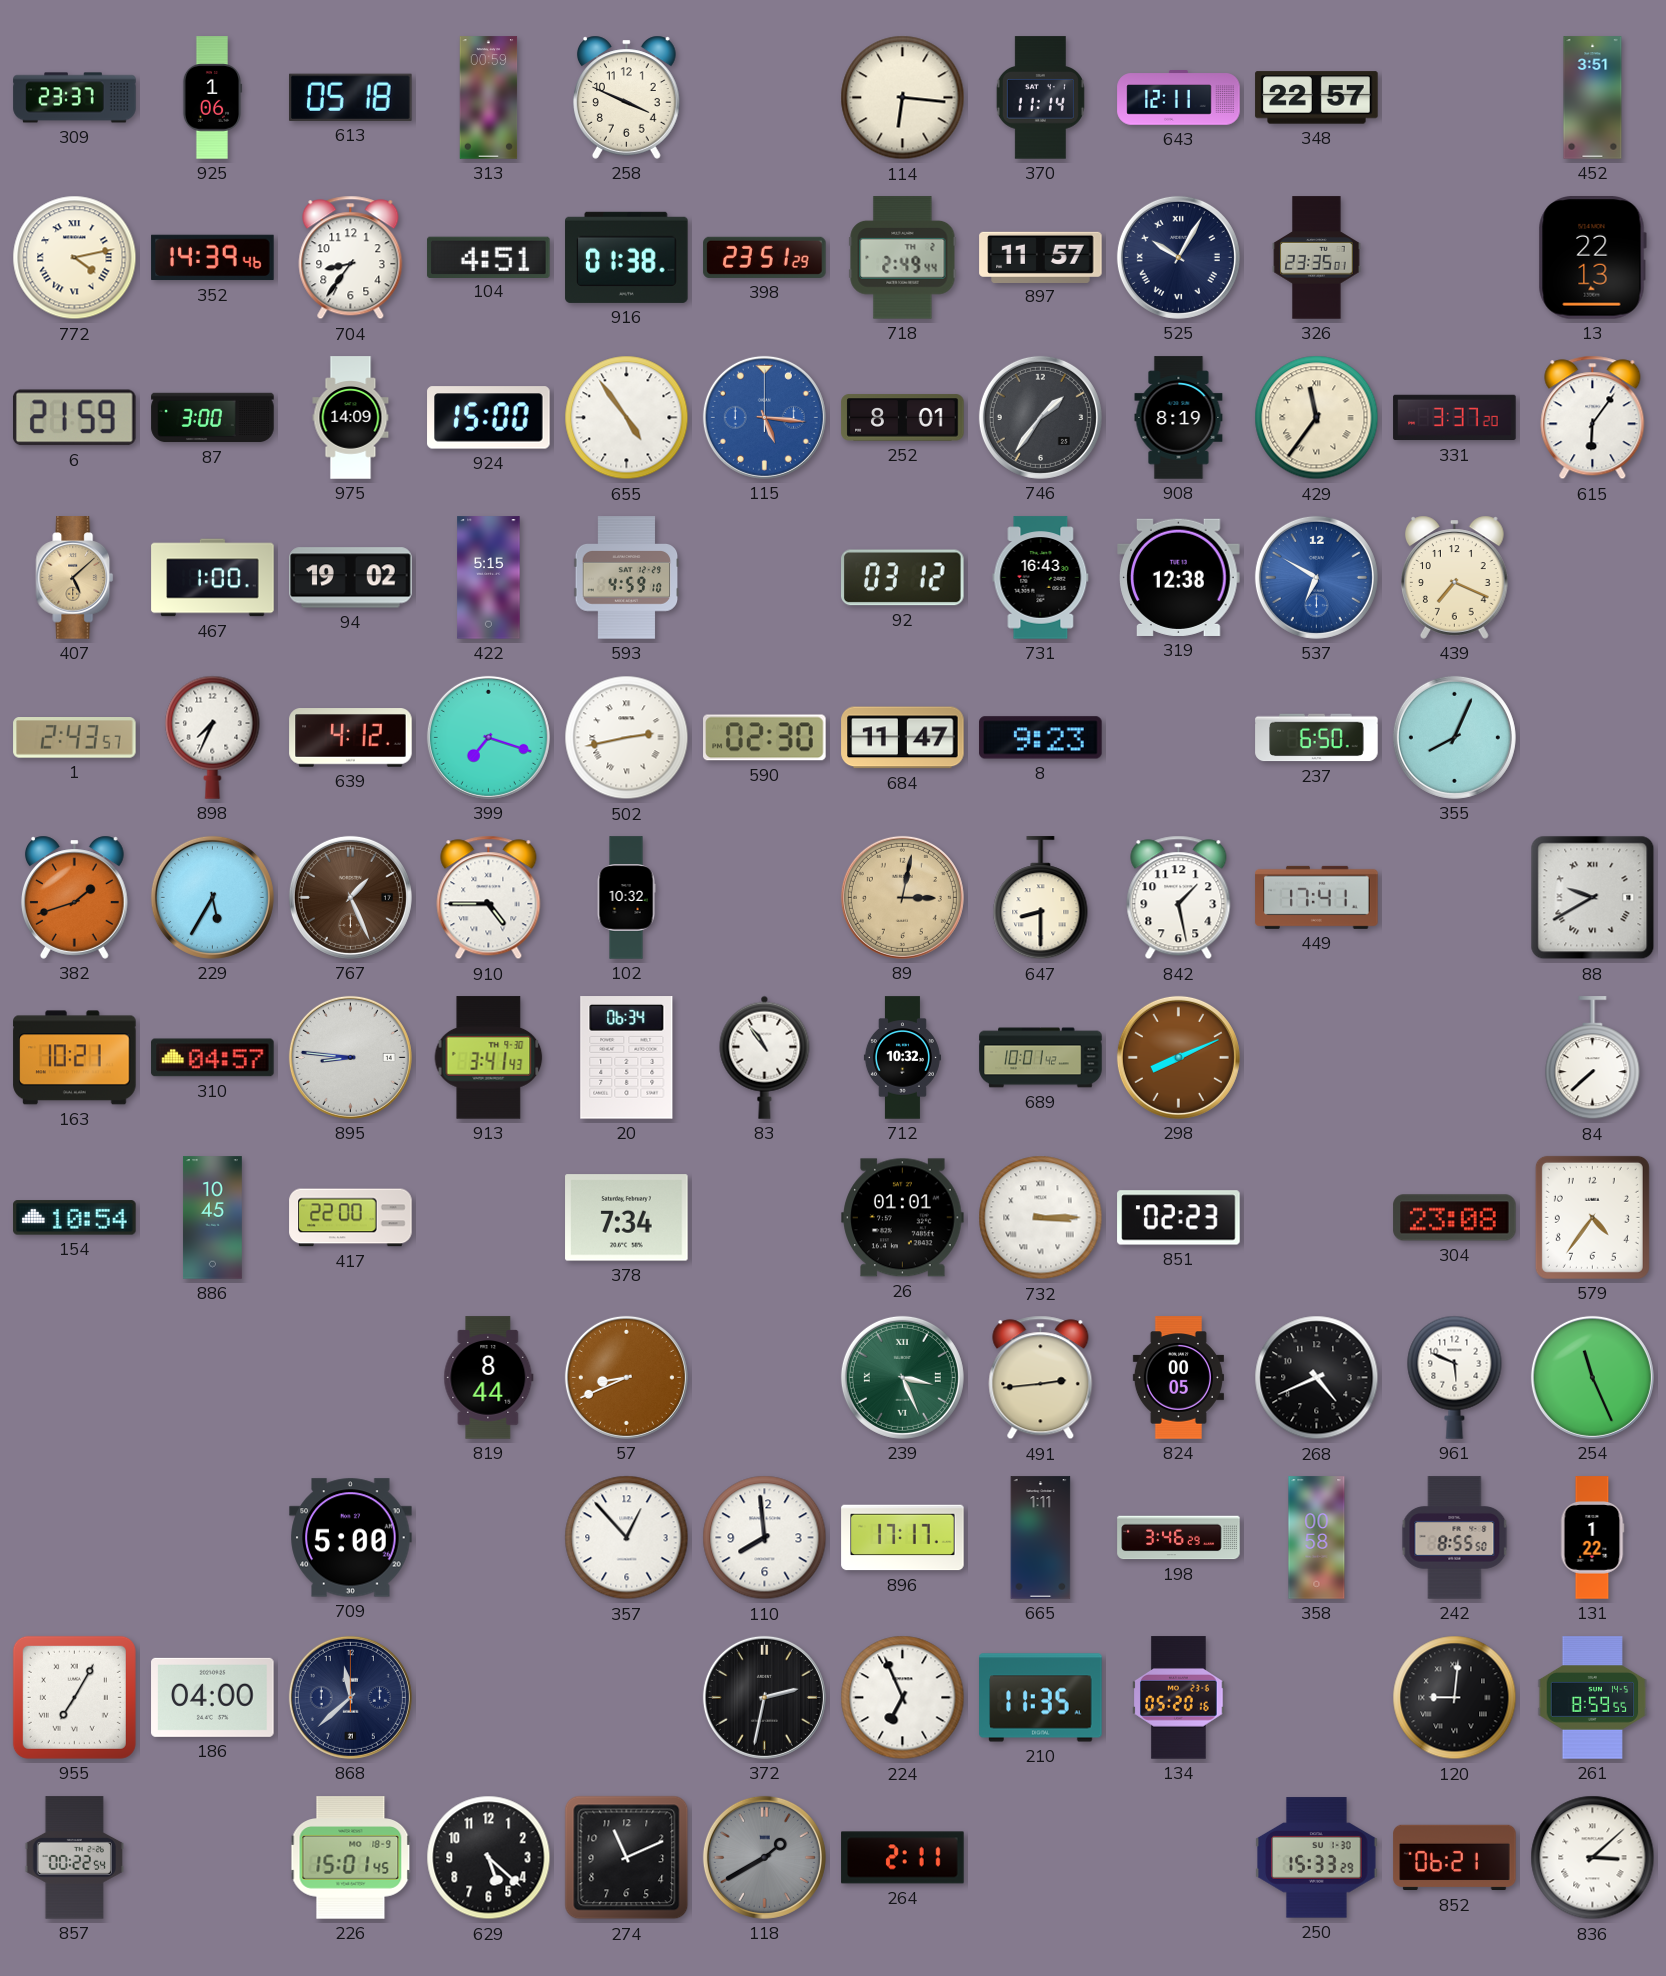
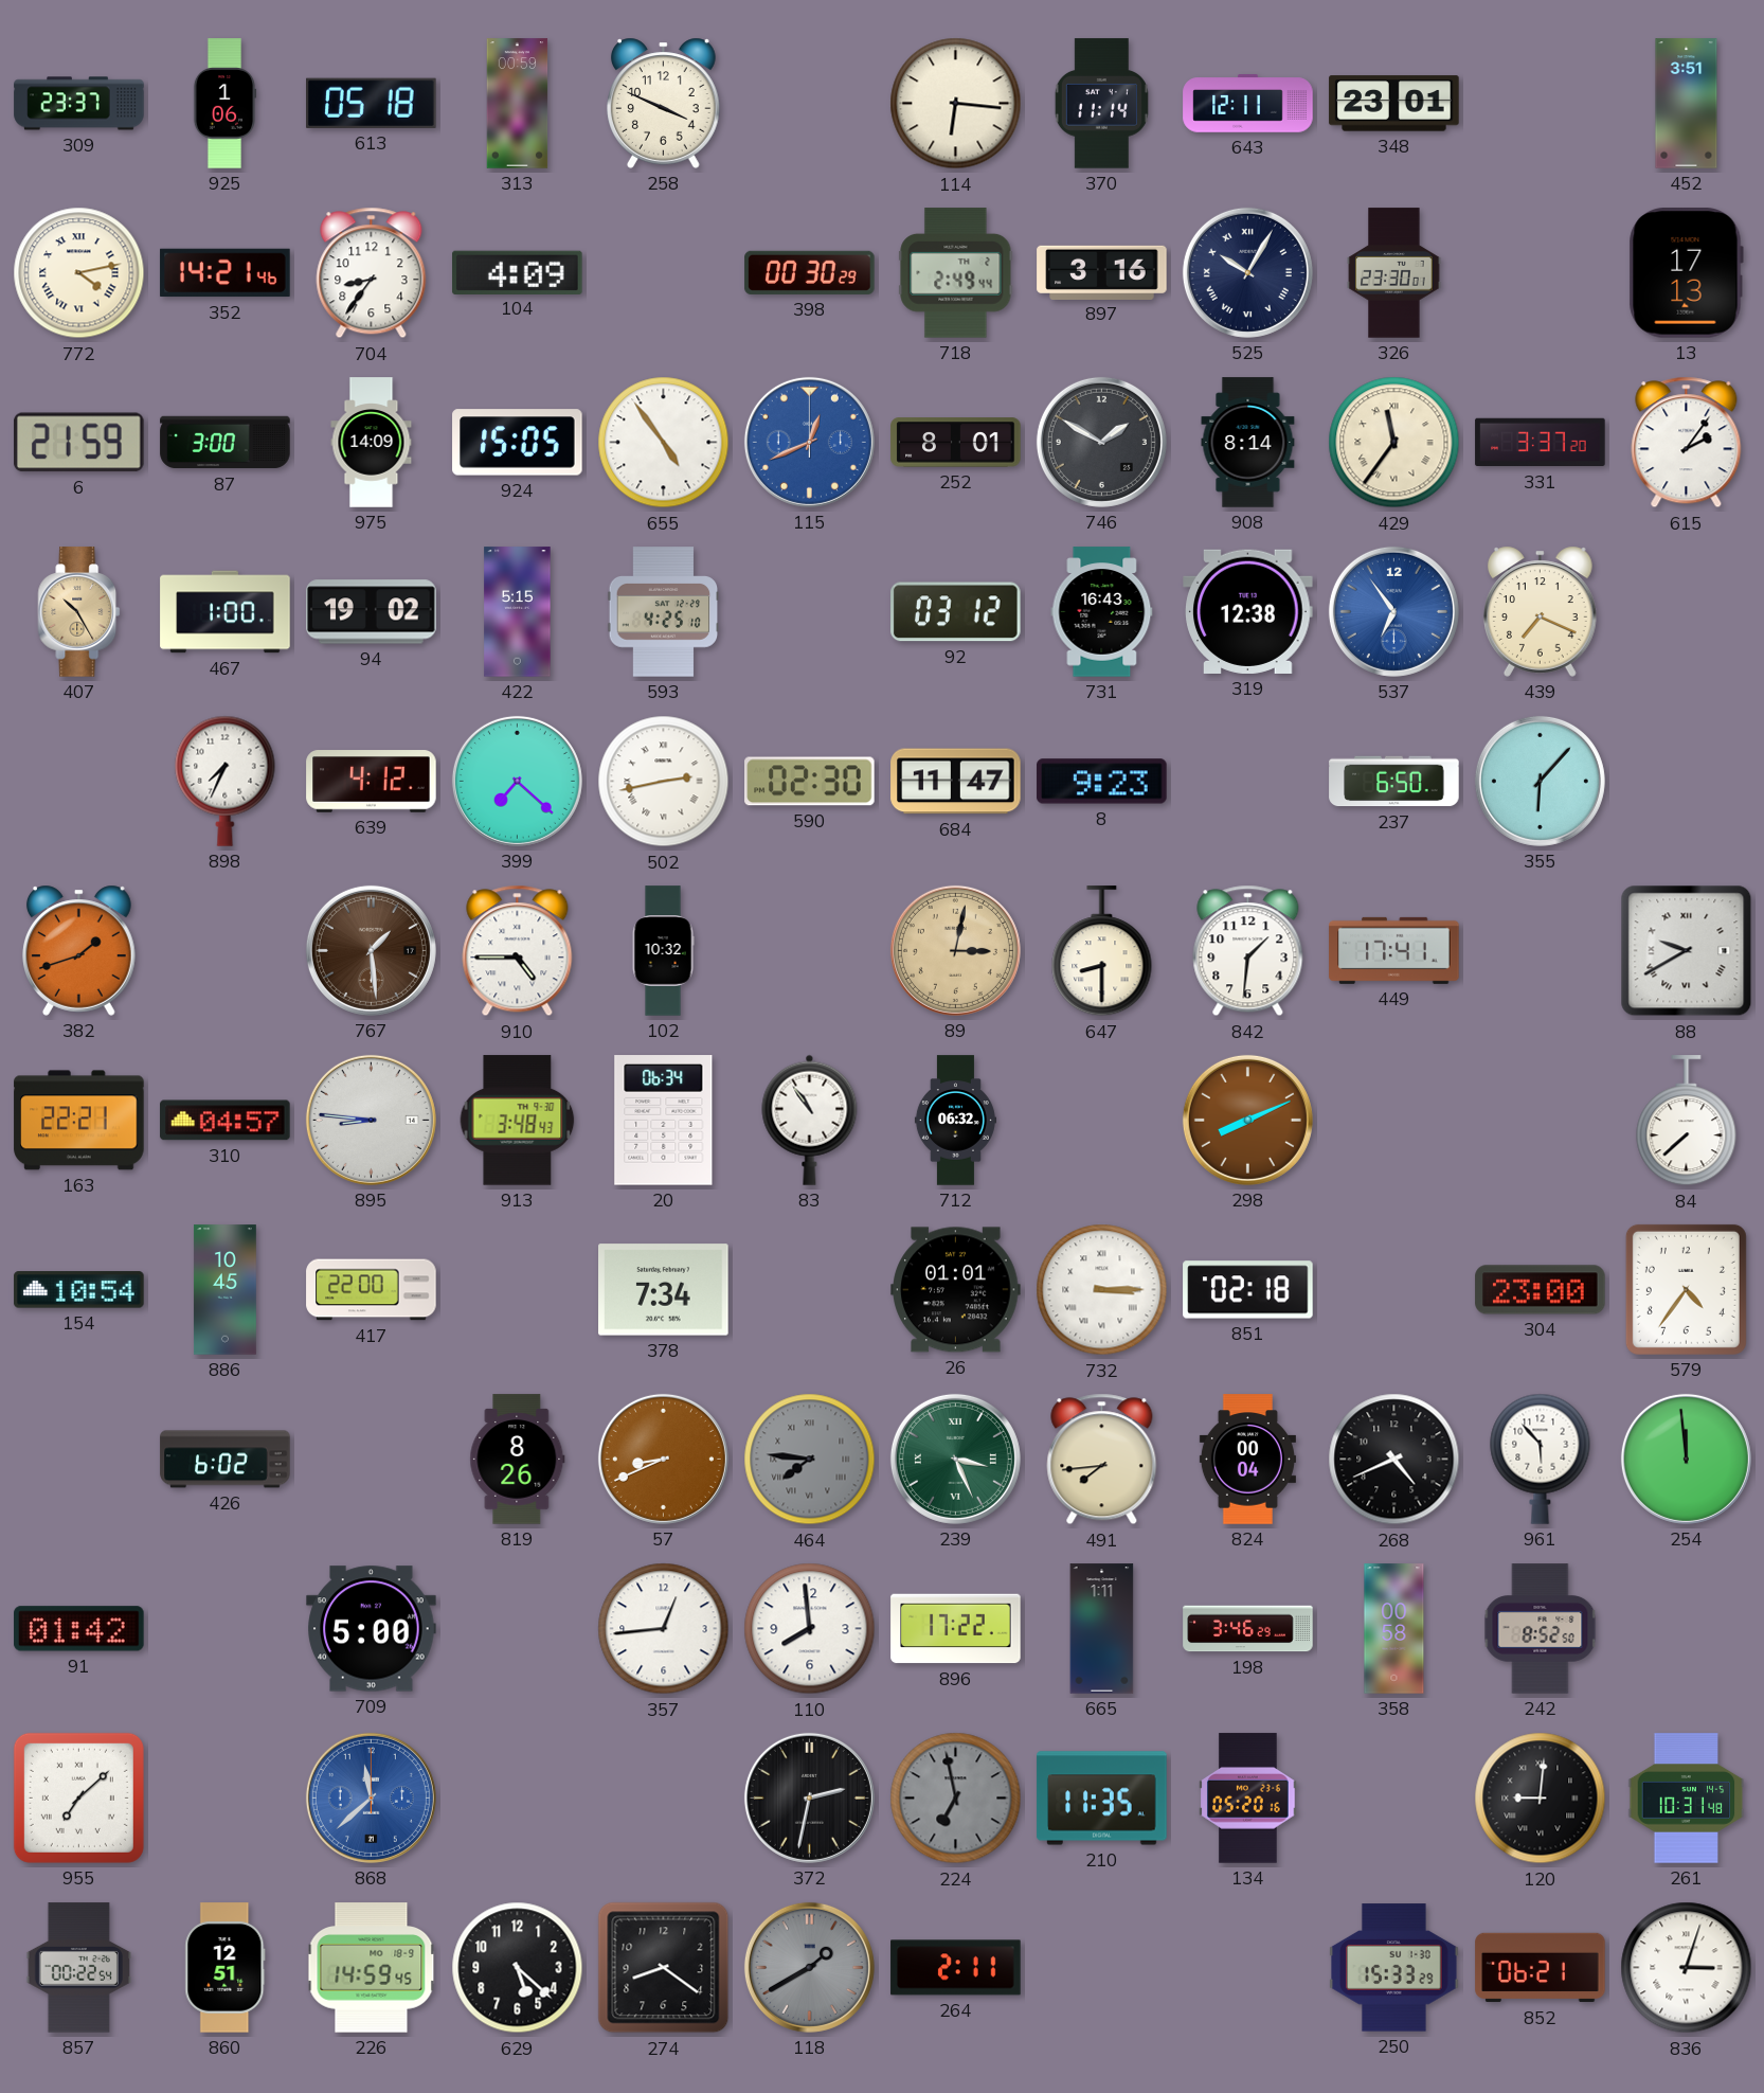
348: 22:57 -> 23:01
352: 14:39 -> 14:21
104: 4:51 -> 4:09
916: 01:38 -> none
398: 23:51 -> 00:30
897: 11:57 -> 3:16
326: 23:35 -> 23:30
13: 22:13 -> 17:13
924: 15:00 -> 15:05
115: 5:16 -> 12:41
746: 1:36 -> 1:50
908: 8:19 -> 8:14
615: 6:06 -> 2:06
407: 5:08 -> 10:25
593: 4:59 -> 4:25
537: 6:50 -> 6:54
1: 2:43 -> none
399: 7:18 -> 7:22
355: 8:04 -> 6:07
229: 5:35 -> none
767: 1:26 -> 1:29
842: 1:28 -> 1:31
163: 10:21 -> 22:21
913: 3:41 -> 3:48
712: 10:32 -> 06:32
689: 10:01 -> none
851: 02:23 -> 02:18
304: 23:08 -> 23:00
426: none -> 6:02
819: 8:44 -> 8:26
464: none -> 7:46
491: 2:44 -> 7:44
824: 00:05 -> 00:04
961: 5:49 -> 5:53
254: 11:26 -> 11:59
91: none -> 01:42
357: 12:53 -> 12:44
896: 17:17 -> 17:22
242: 8:55 -> 8:52
131: 1:22 -> none
955: 7:05 -> 7:08
186: 04:00 -> none
868 dial: navy -> blue
224: 6:56 -> 6:58
224 dial: white -> grey
261: 8:59 -> 10:31
860: none -> 12:51
226: 15:01 -> 14:59
274: 11:11 -> 8:21
836: 3:08 -> 3:03
